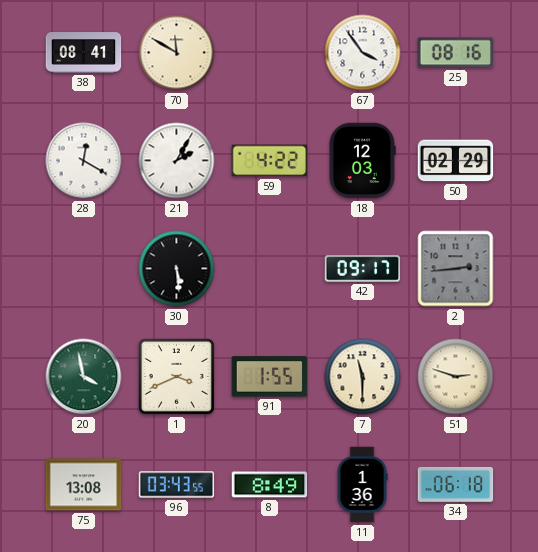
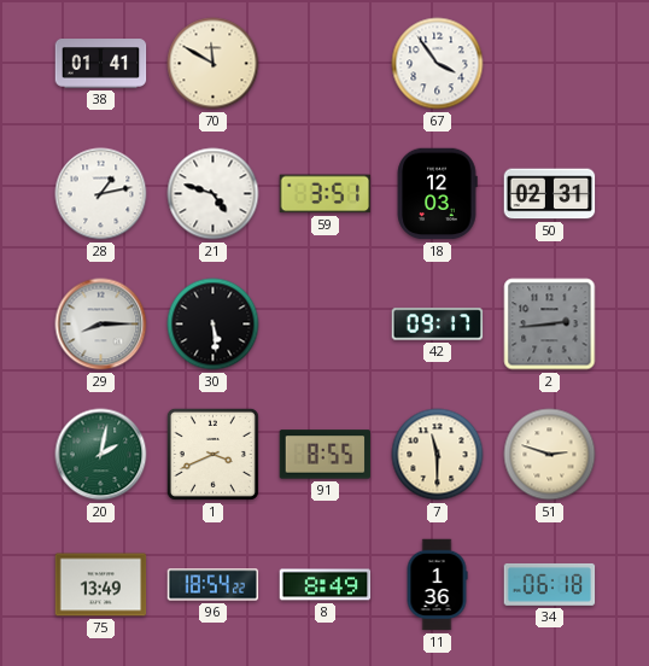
38: 08:41 -> 01:41
25: 08:16 -> none
28: 12:20 -> 1:13
21: 2:05 -> 4:48
59: 4:22 -> 3:51
50: 02:29 -> 02:31
29: none -> 8:15
20: 3:58 -> 2:02
91: 1:55 -> 8:55
75: 13:08 -> 13:49
96: 03:43 -> 18:54
